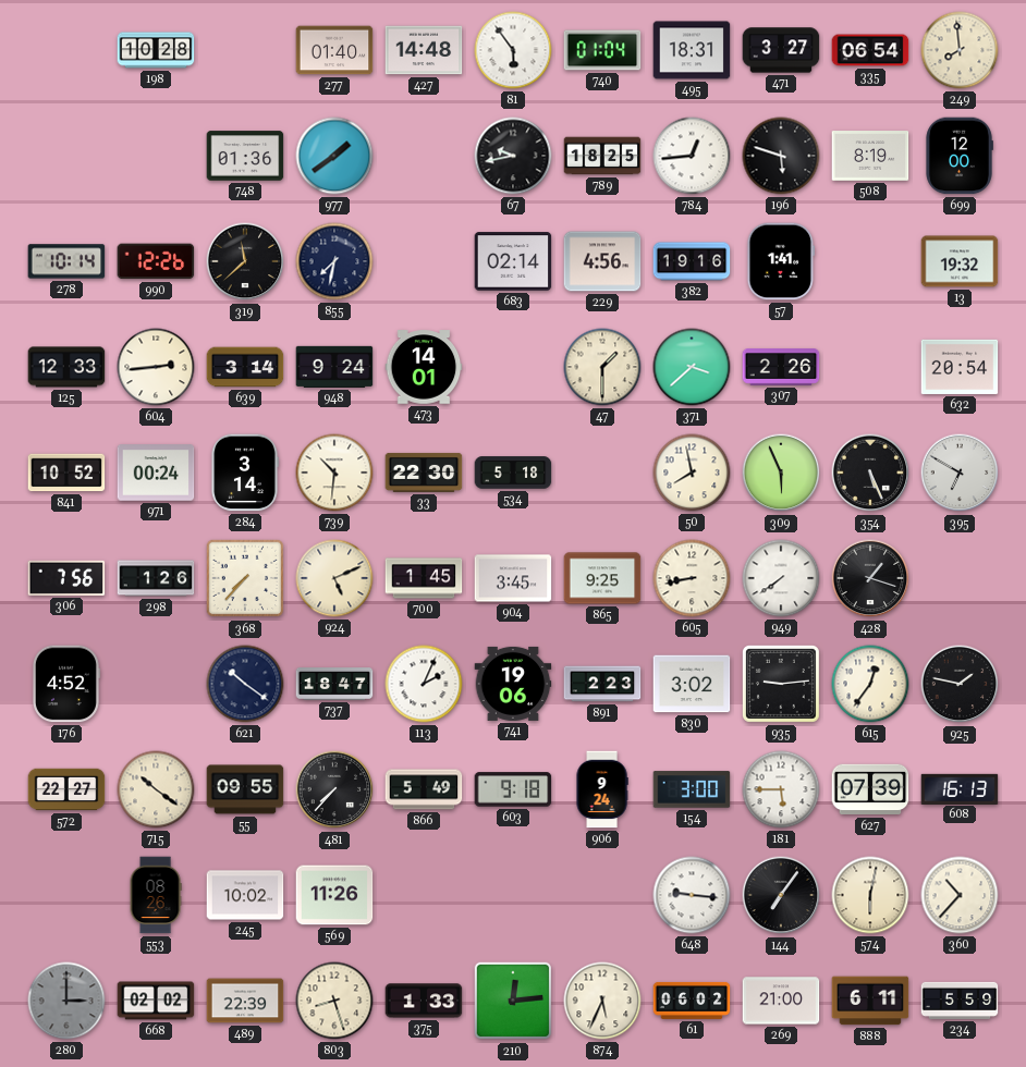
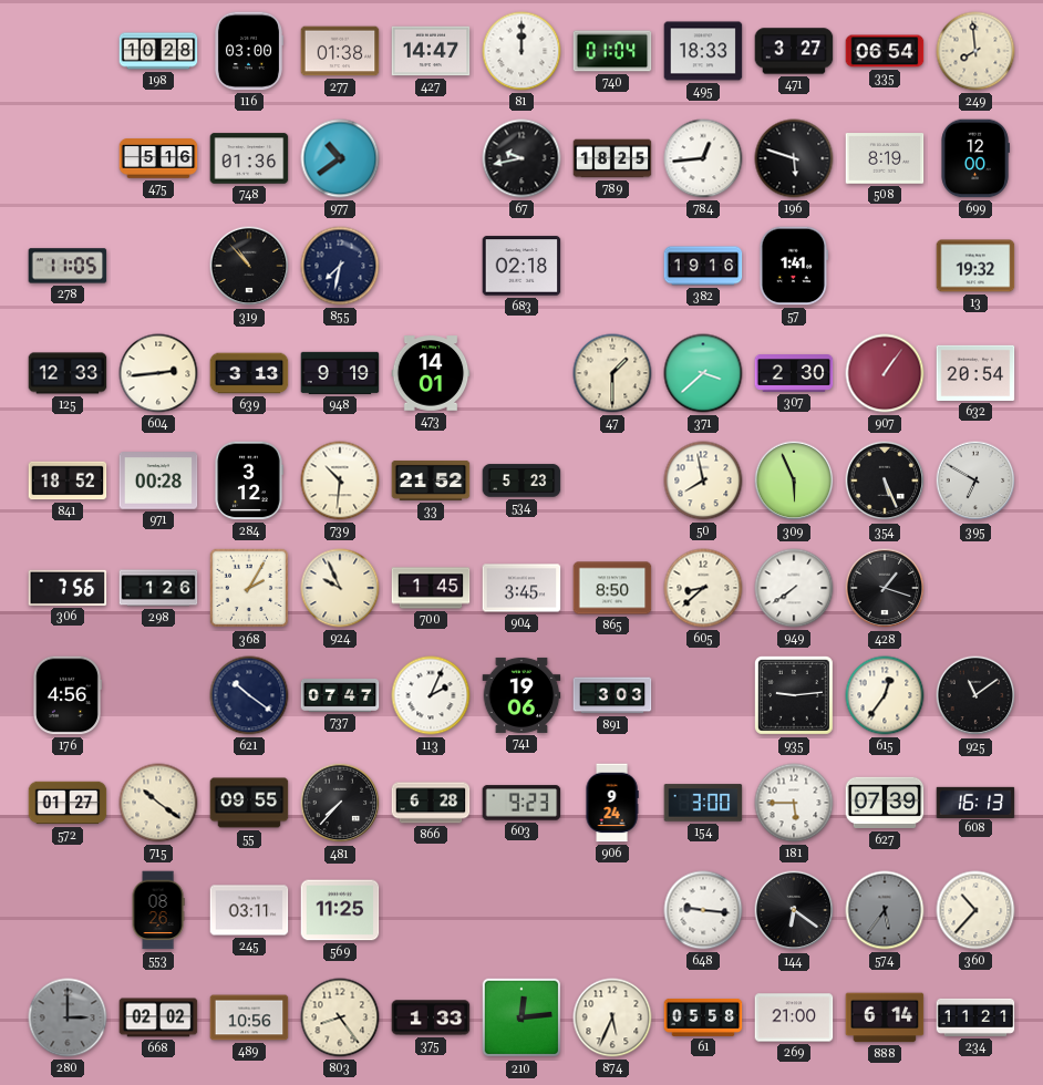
116: none -> 03:00
277: 01:40 -> 01:38
427: 14:48 -> 14:47
81: 5:54 -> 12:00
495: 18:31 -> 18:33
475: none -> 5:16
977: 1:39 -> 10:39
278: 10:14 -> 11:05
990: 12:26 -> none
319: 11:38 -> 10:53
683: 02:14 -> 02:18
229: 4:56 -> none
639: 3:14 -> 3:13
948: 9:24 -> 9:19
307: 2:26 -> 2:30
907: none -> 1:06
841: 10:52 -> 18:52
971: 00:24 -> 00:28
284: 3:14 -> 3:12
33: 22:30 -> 21:52
534: 5:18 -> 5:23
368: 7:37 -> 2:05
924: 5:11 -> 9:56
865: 9:25 -> 8:50
605: 8:43 -> 8:38
176: 4:52 -> 4:56
737: 18:47 -> 07:47
891: 2:23 -> 3:03
830: 3:02 -> none
925: 1:47 -> 11:09
572: 22:27 -> 01:27
866: 5:49 -> 6:28
603: 9:18 -> 9:23
245: 10:02 -> 03:11
569: 11:26 -> 11:25
144: 7:06 -> 6:21
574: 6:02 -> 5:36
574 dial: cream -> grey
489: 22:39 -> 10:56
803: 8:27 -> 8:24
61: 06:02 -> 05:58
888: 6:11 -> 6:14
234: 5:59 -> 11:21
